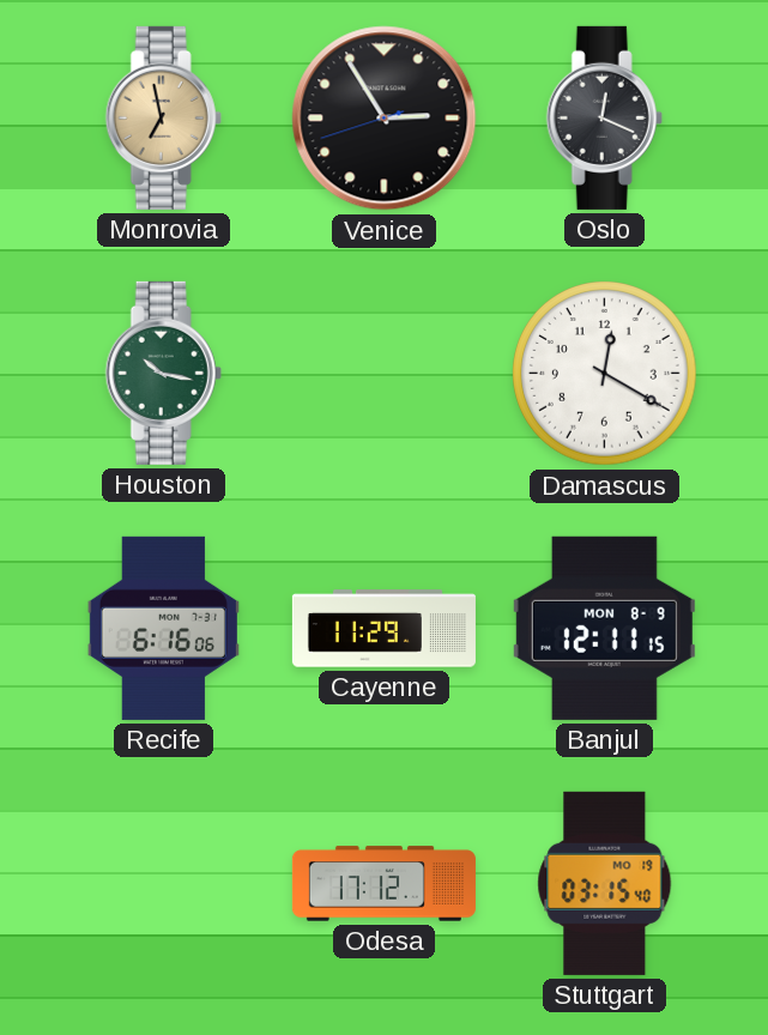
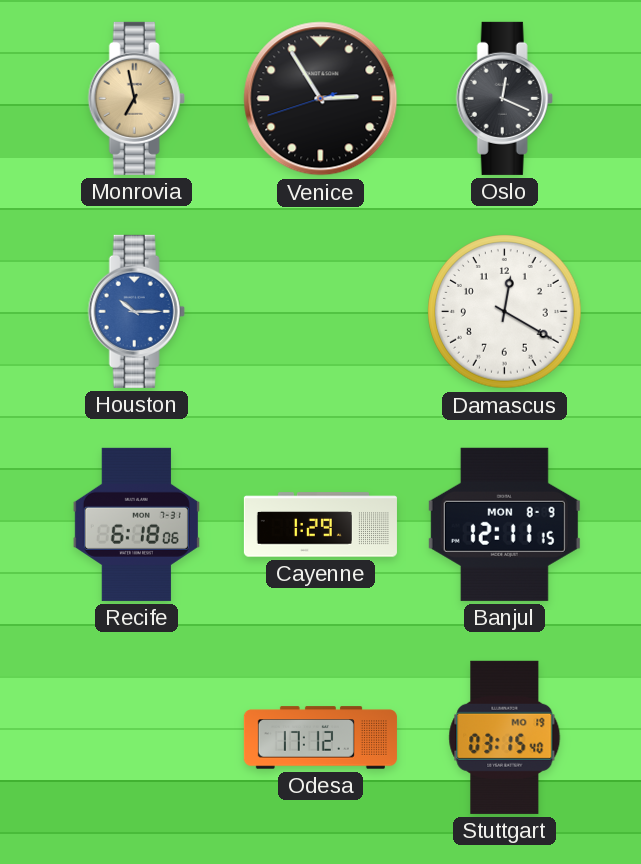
Houston: 10:17 -> 10:15
Houston dial: green -> blue
Recife: 6:16 -> 6:18
Cayenne: 11:29 -> 1:29
